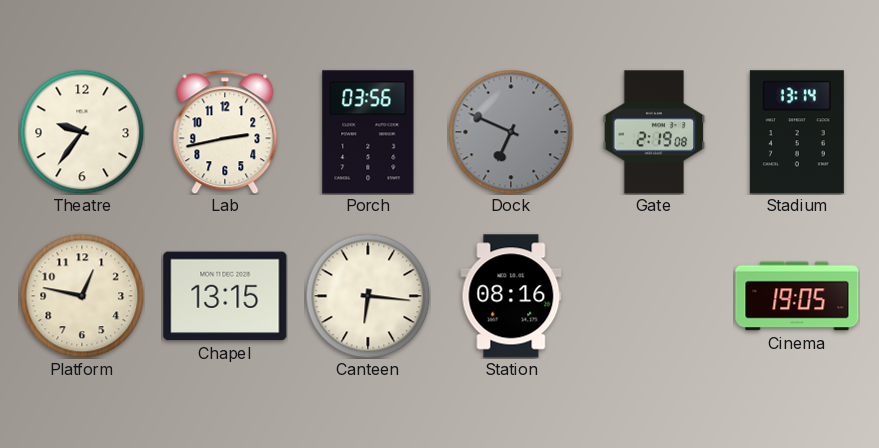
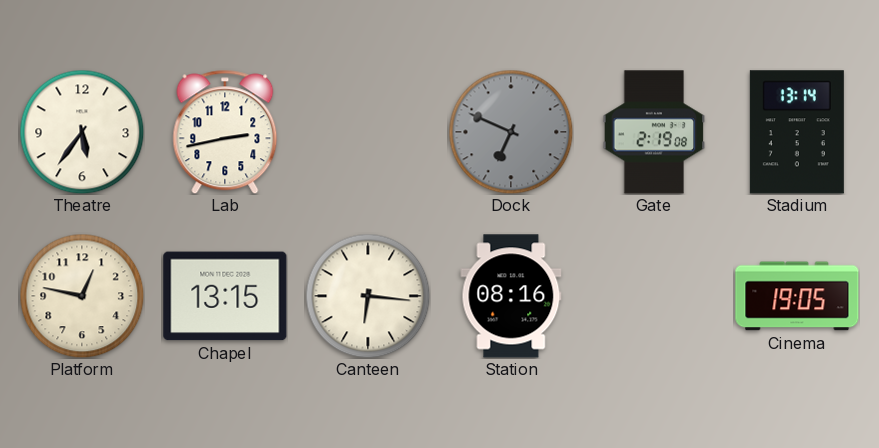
Theatre: 9:36 -> 5:36
Porch: 03:56 -> none
